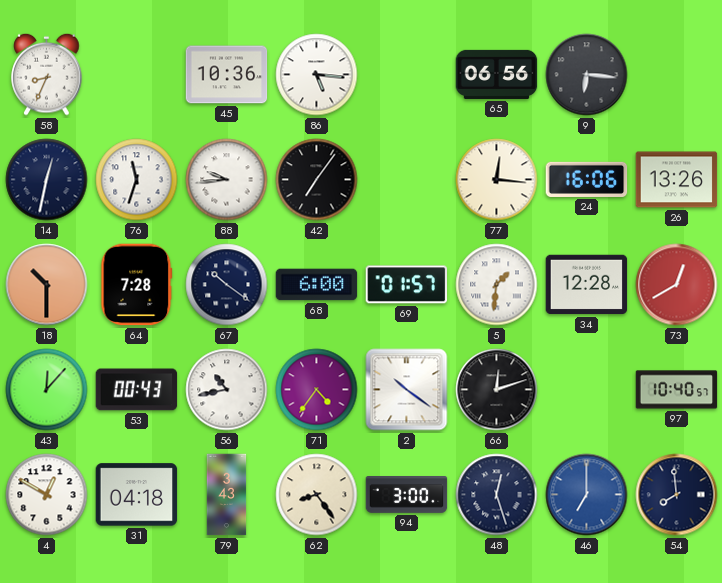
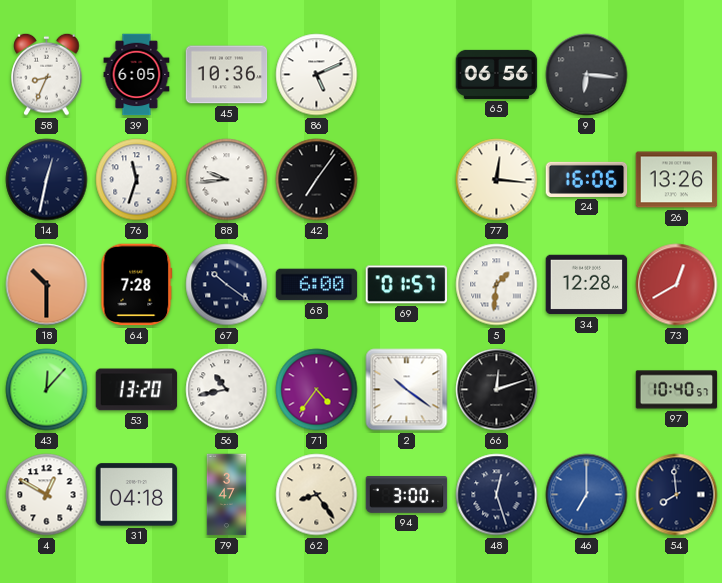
39: none -> 6:05
86: 5:16 -> 5:11
53: 00:43 -> 13:20
79: 3:43 -> 3:47
